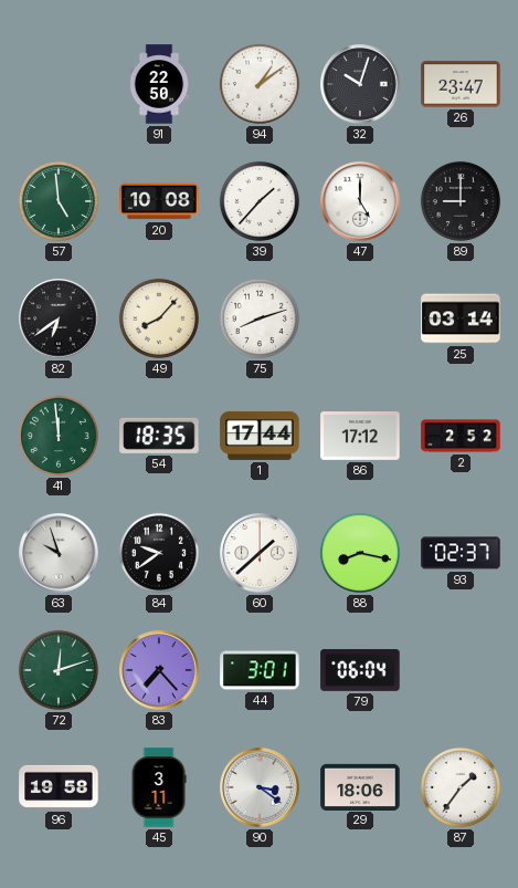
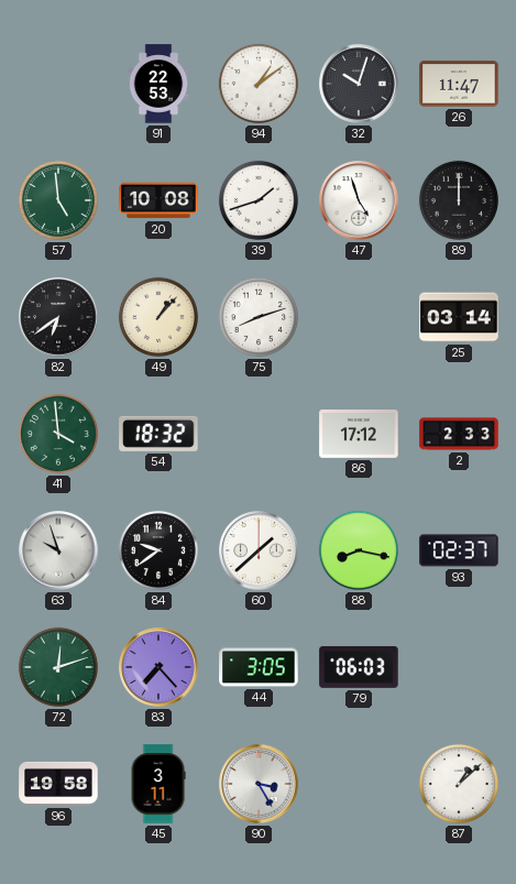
91: 22:50 -> 22:53
26: 23:47 -> 11:47
39: 1:37 -> 1:42
47: 5:00 -> 4:57
89: 9:00 -> 12:00
49: 8:07 -> 1:07
41: 11:59 -> 3:59
54: 18:35 -> 18:32
1: 17:44 -> none
2: 2:52 -> 2:33
44: 3:01 -> 3:05
79: 06:04 -> 06:03
90: 3:21 -> 3:25
29: 18:06 -> none
87: 1:36 -> 1:08
